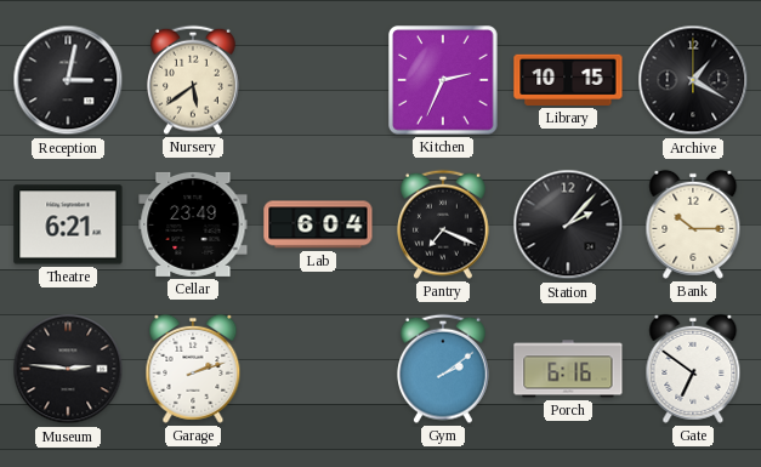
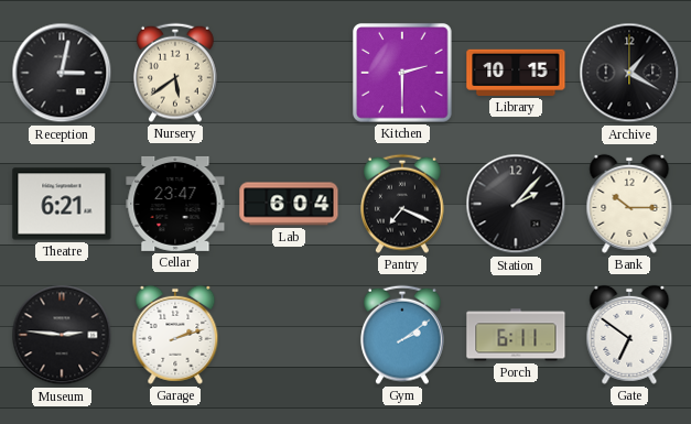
Kitchen: 2:34 -> 2:30
Cellar: 23:49 -> 23:47
Porch: 6:16 -> 6:11
